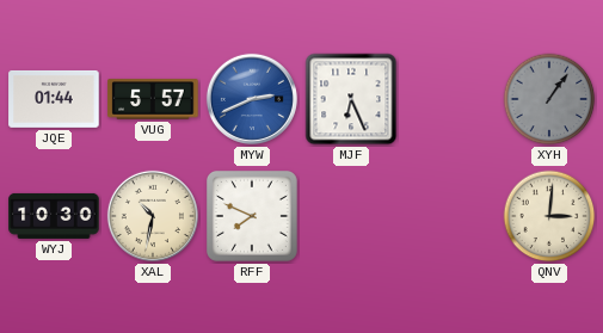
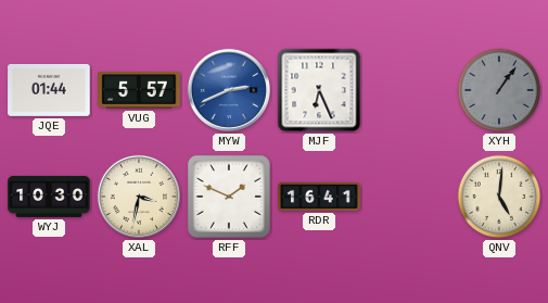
XAL: 10:32 -> 3:32
RFF: 7:49 -> 1:49
RDR: none -> 16:41
QNV: 3:01 -> 5:01
